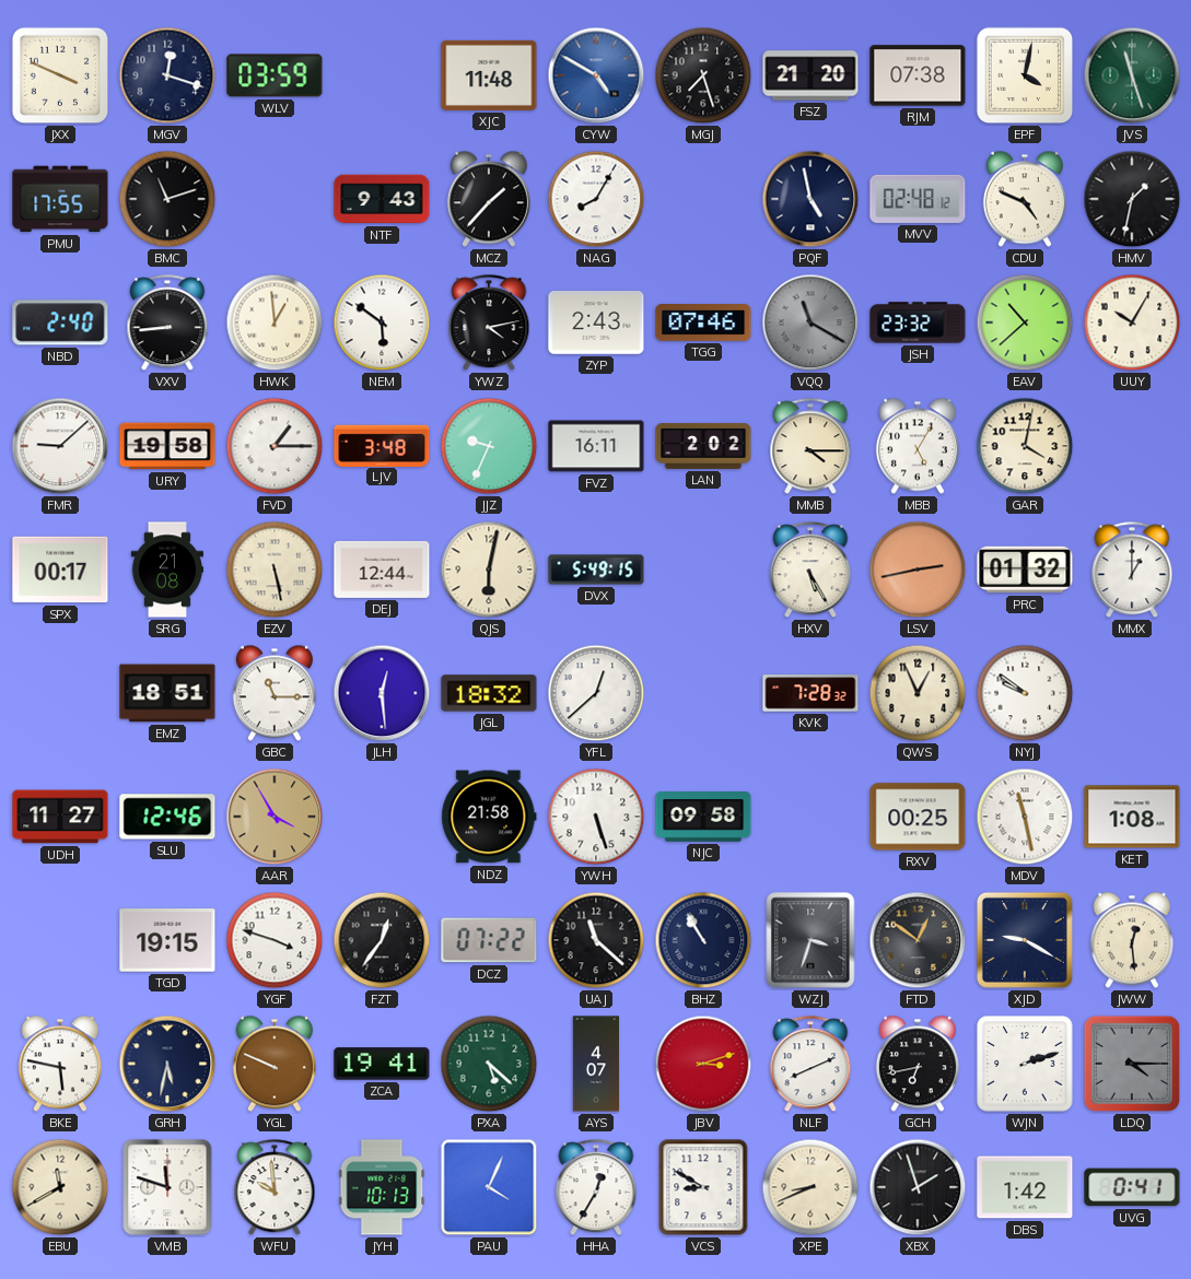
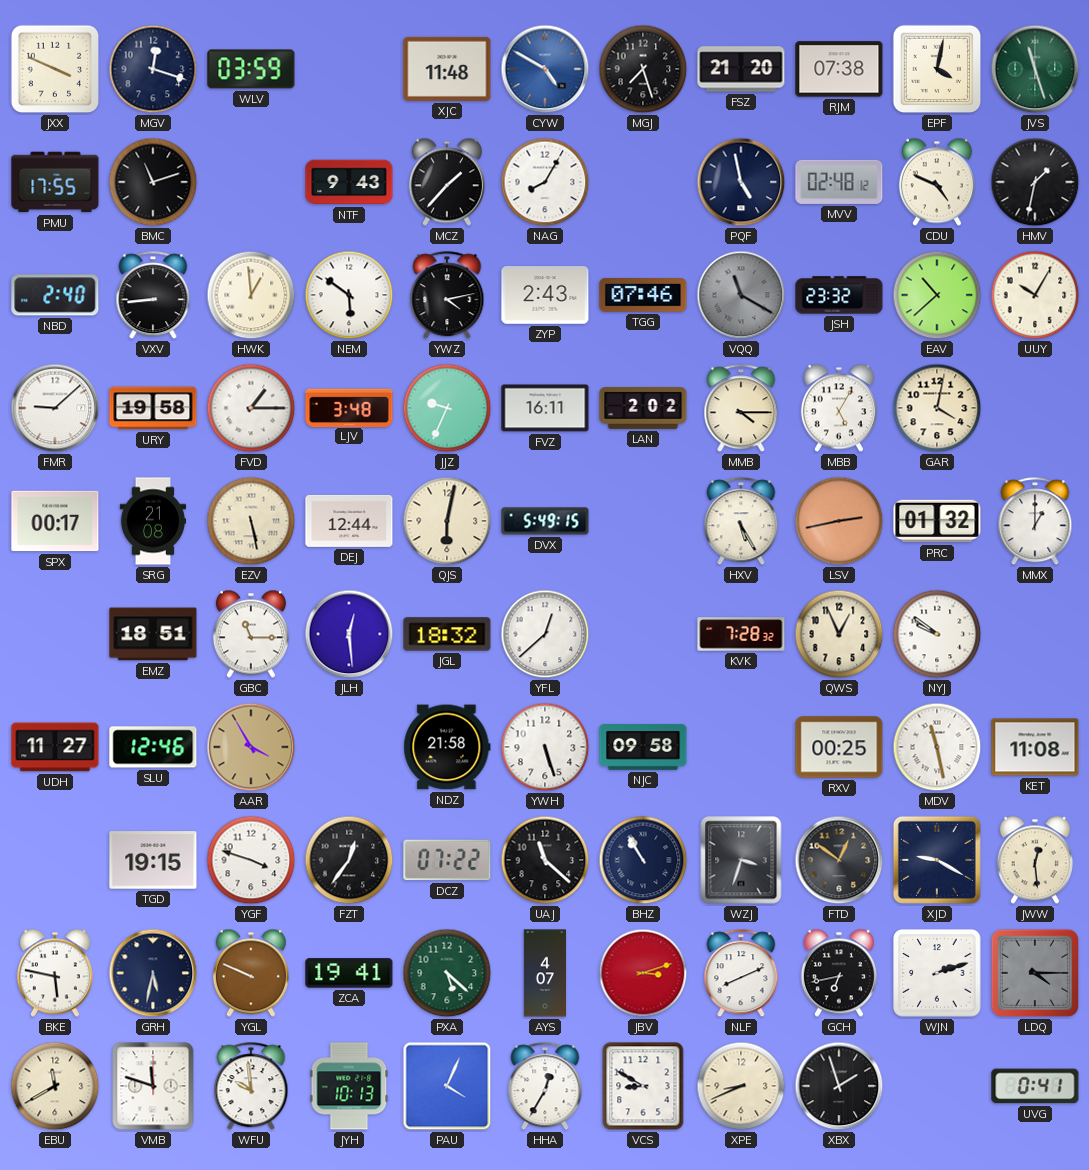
KET: 1:08 -> 11:08
DBS: 1:42 -> none
